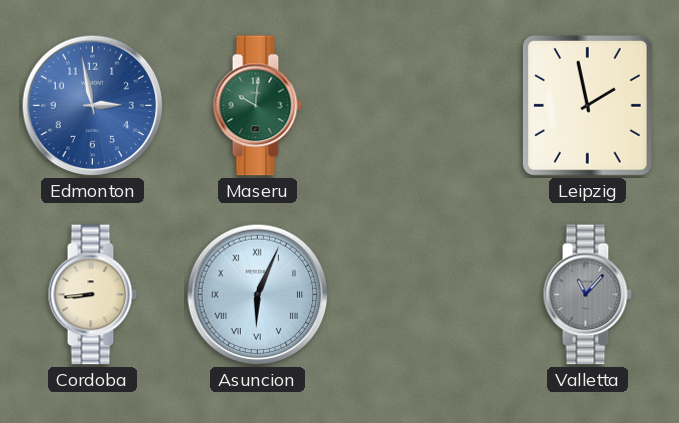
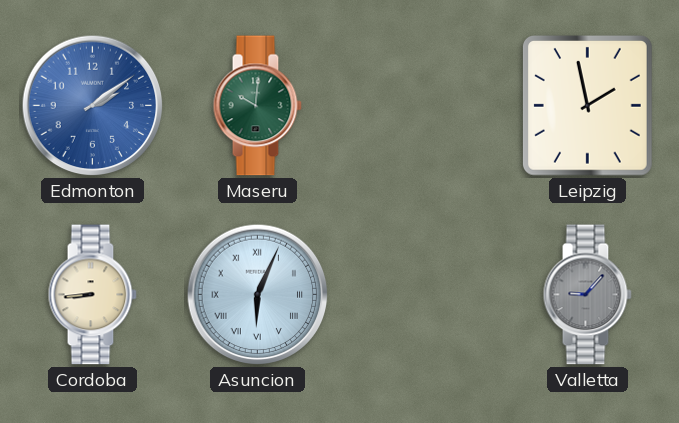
Edmonton: 2:58 -> 2:09
Valletta: 11:07 -> 9:07
